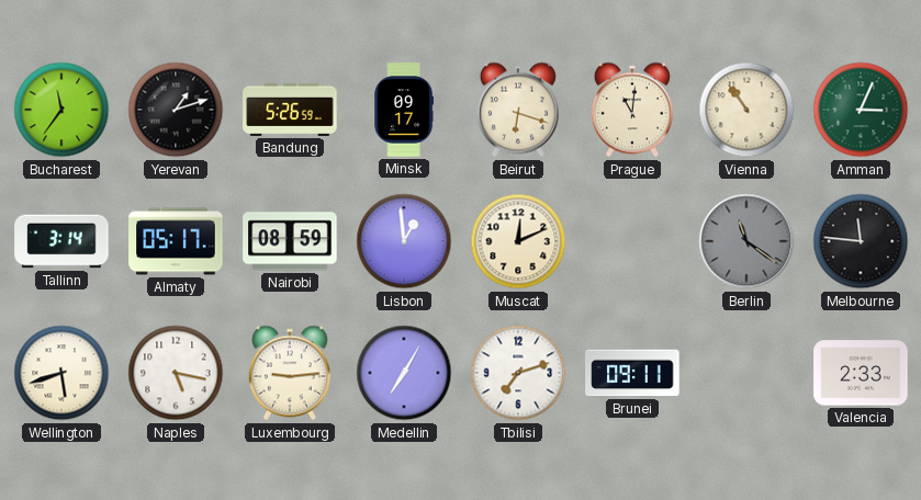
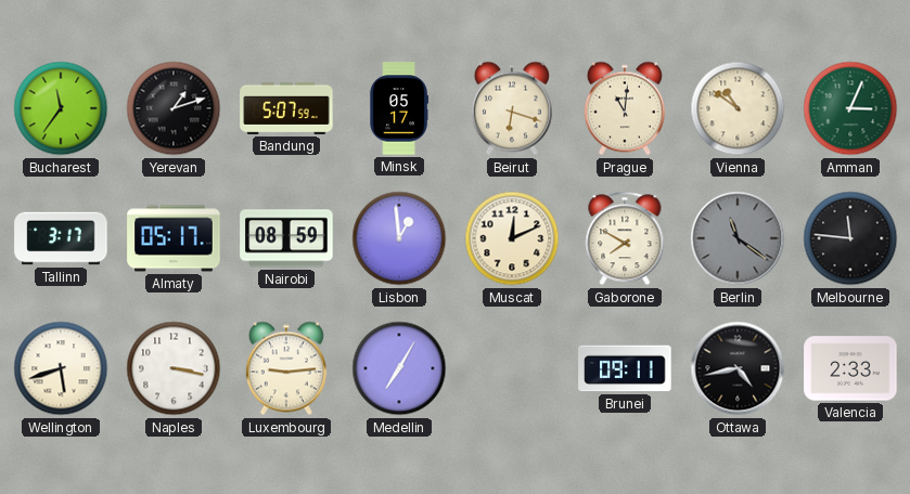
Bandung: 5:26 -> 5:07
Minsk: 09:17 -> 05:17
Vienna: 10:54 -> 10:51
Tallinn: 3:14 -> 3:17
Gaborone: none -> 7:50
Naples: 5:17 -> 3:17
Tbilisi: 7:12 -> none
Ottawa: none -> 4:43
